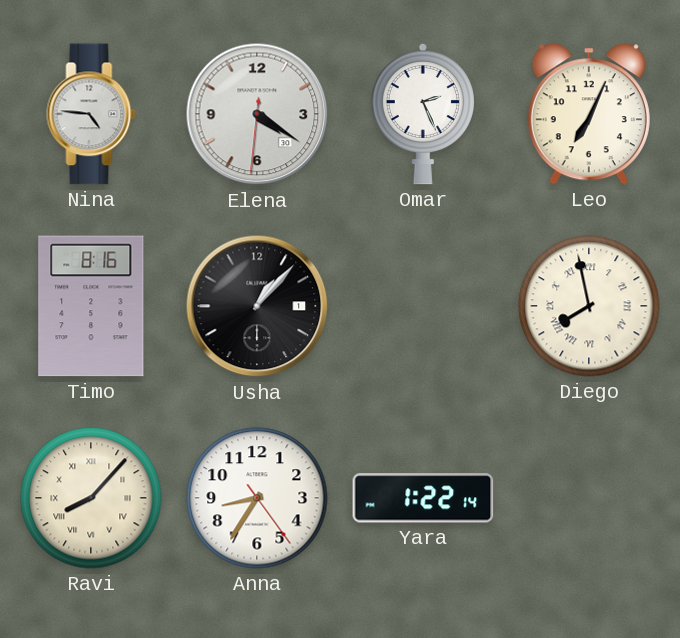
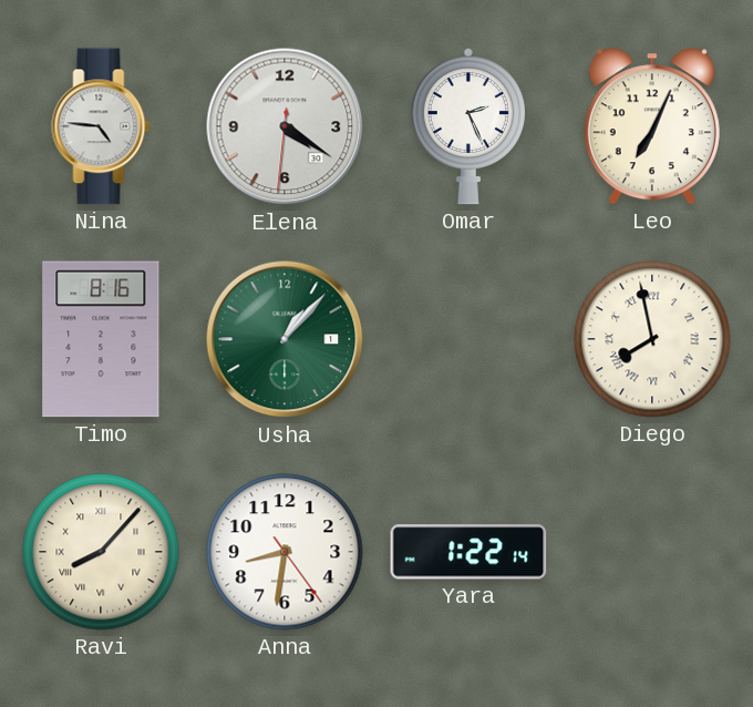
Usha dial: black -> green
Anna: 8:35 -> 8:31
